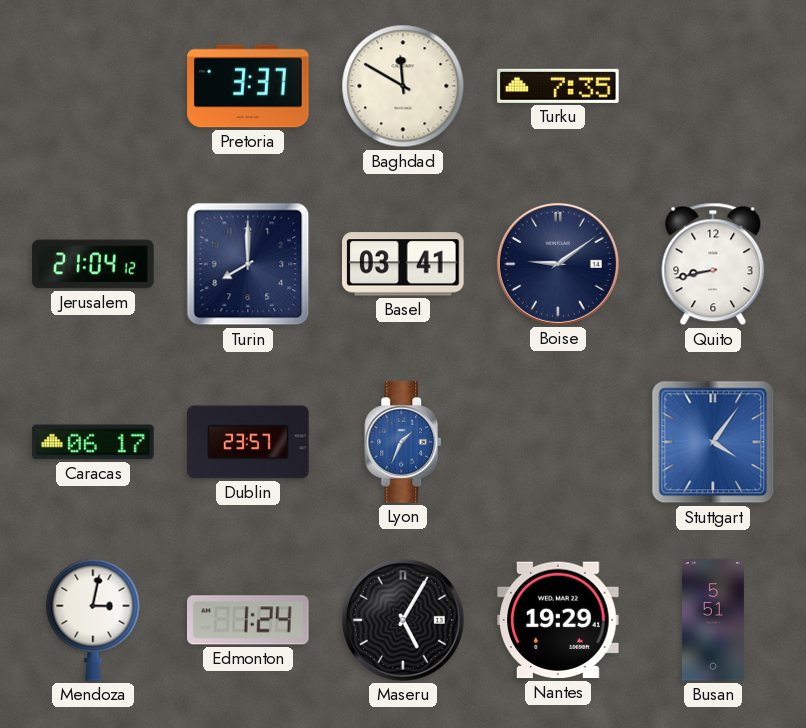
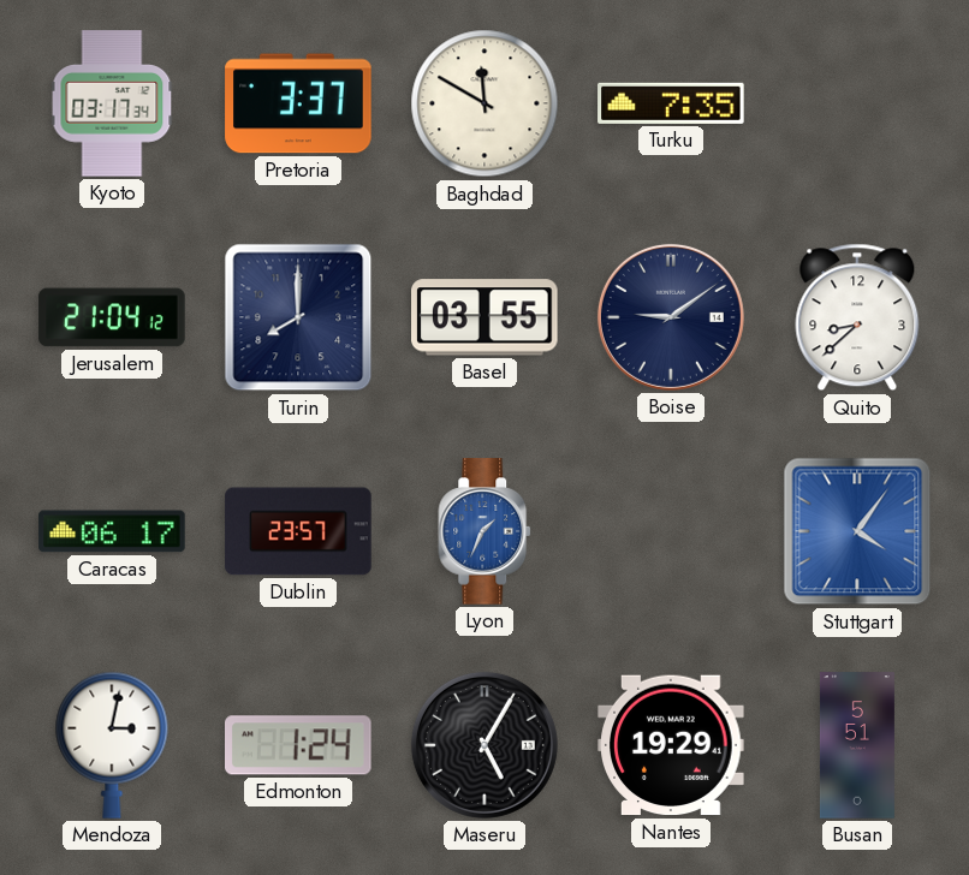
Kyoto: none -> 03:17
Basel: 03:41 -> 03:55
Quito: 8:43 -> 8:38
